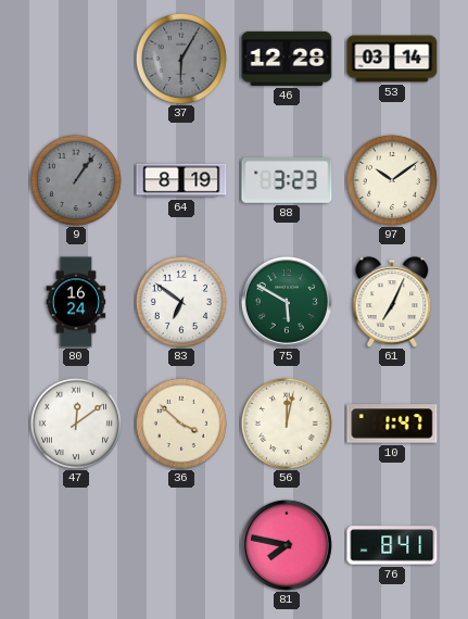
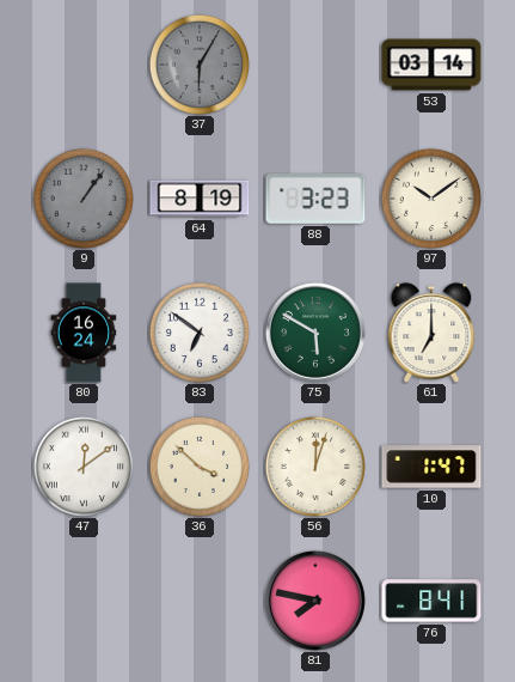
46: 12:28 -> none
61: 7:04 -> 7:00
56: 12:02 -> 12:03
